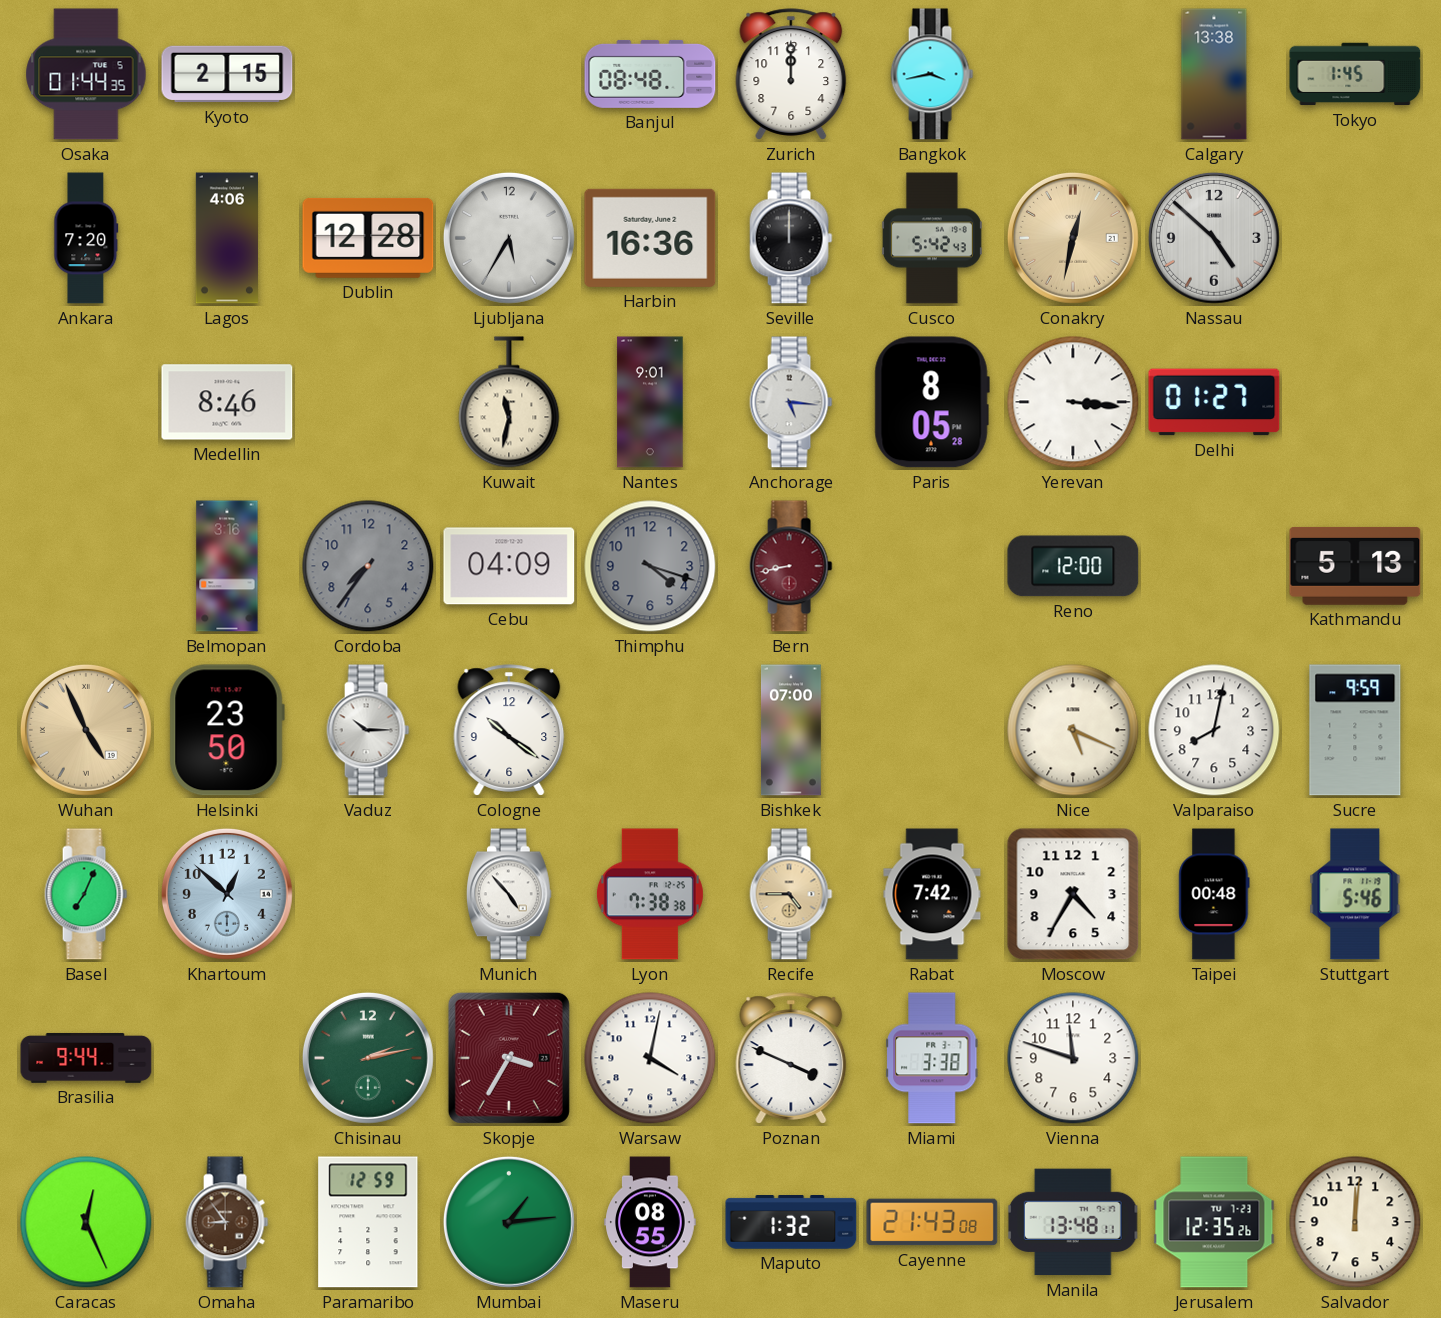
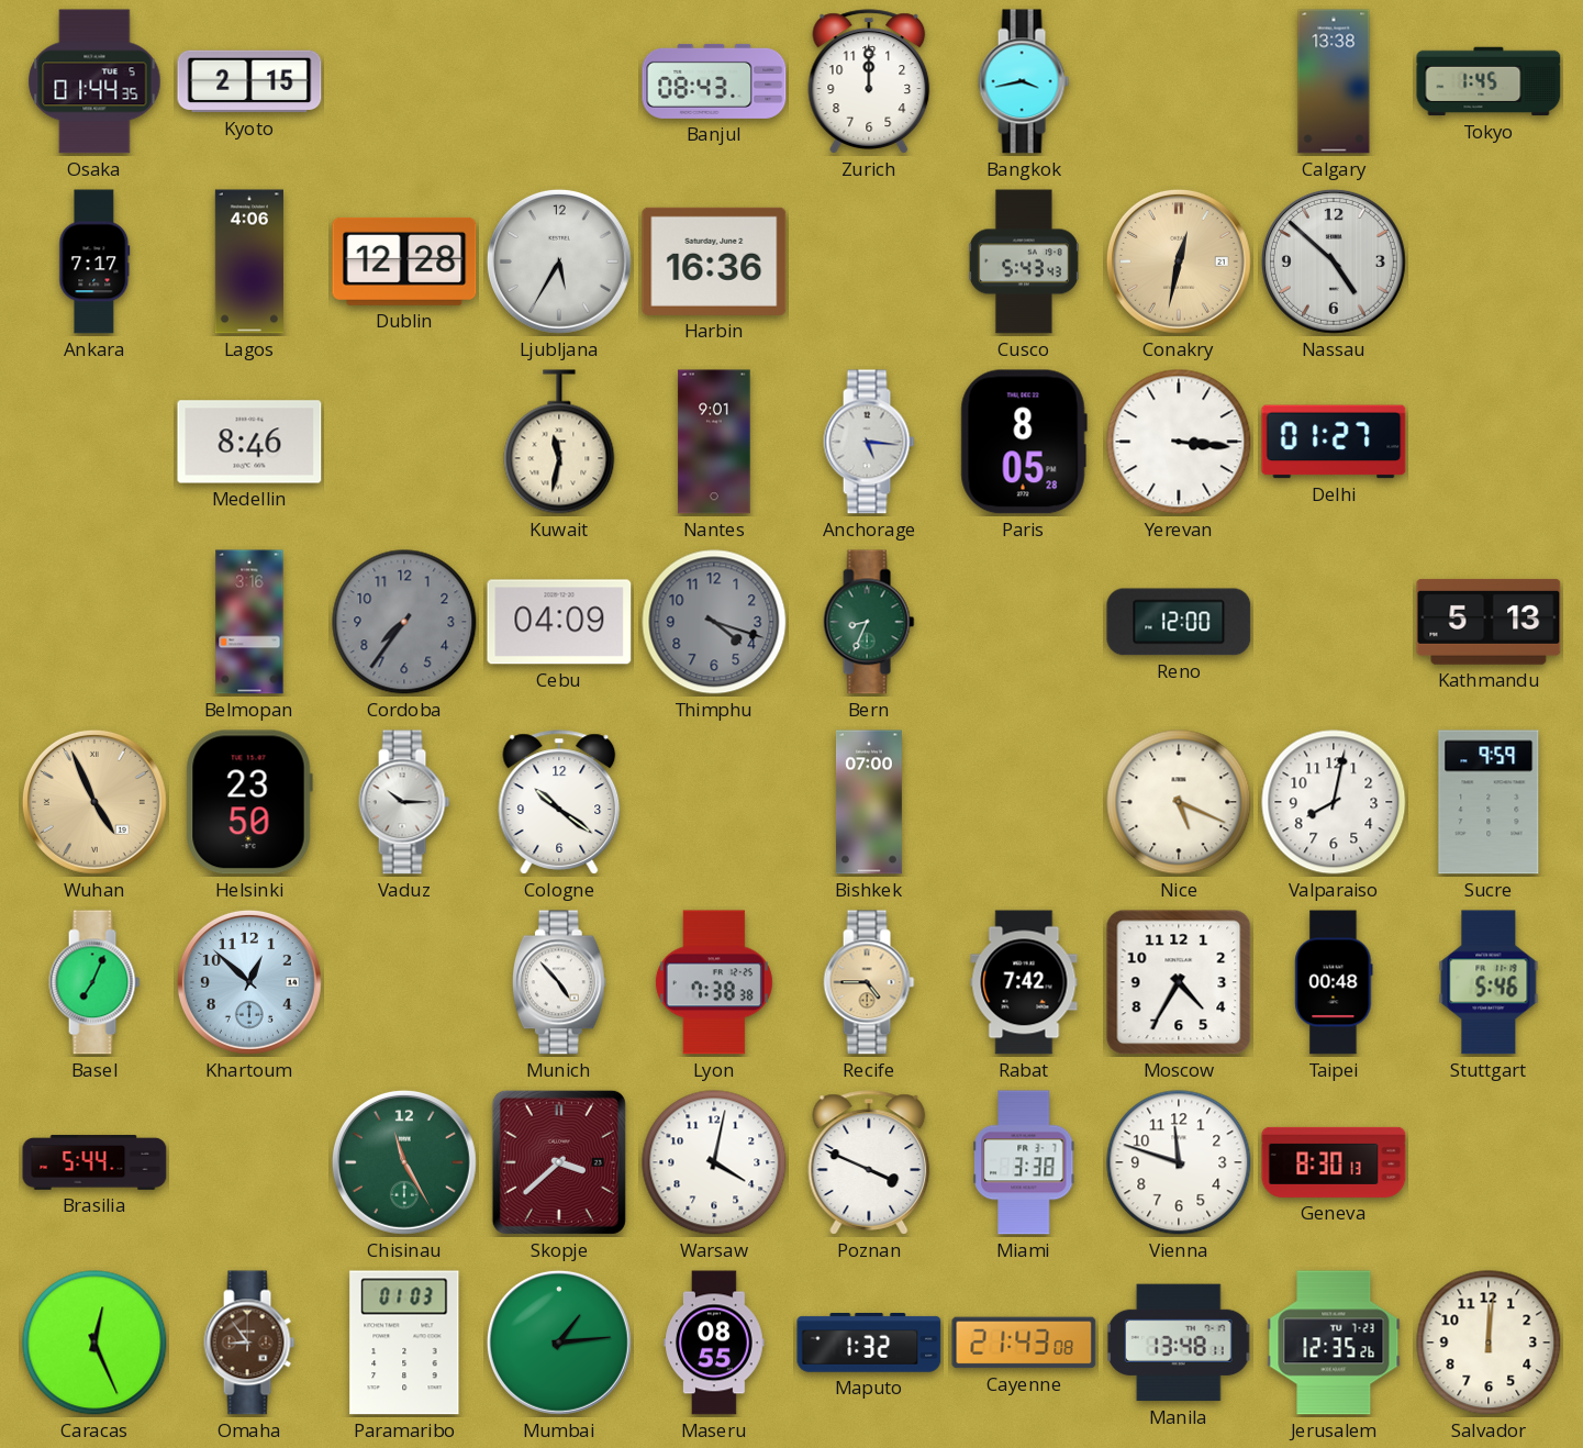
Banjul: 08:48 -> 08:43
Ankara: 7:20 -> 7:17
Seville: 12:00 -> none
Cusco: 5:42 -> 5:43
Bern: 8:43 -> 8:34
Bern dial: burgundy -> green
Brasilia: 9:44 -> 5:44
Chisinau: 2:13 -> 11:25
Skopje: 3:35 -> 3:38
Geneva: none -> 8:30
Paramaribo: 12:59 -> 01:03
